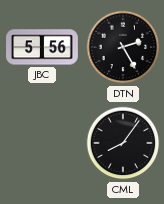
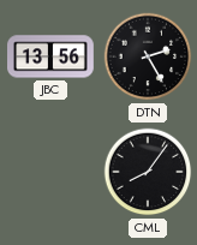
JBC: 5:56 -> 13:56
